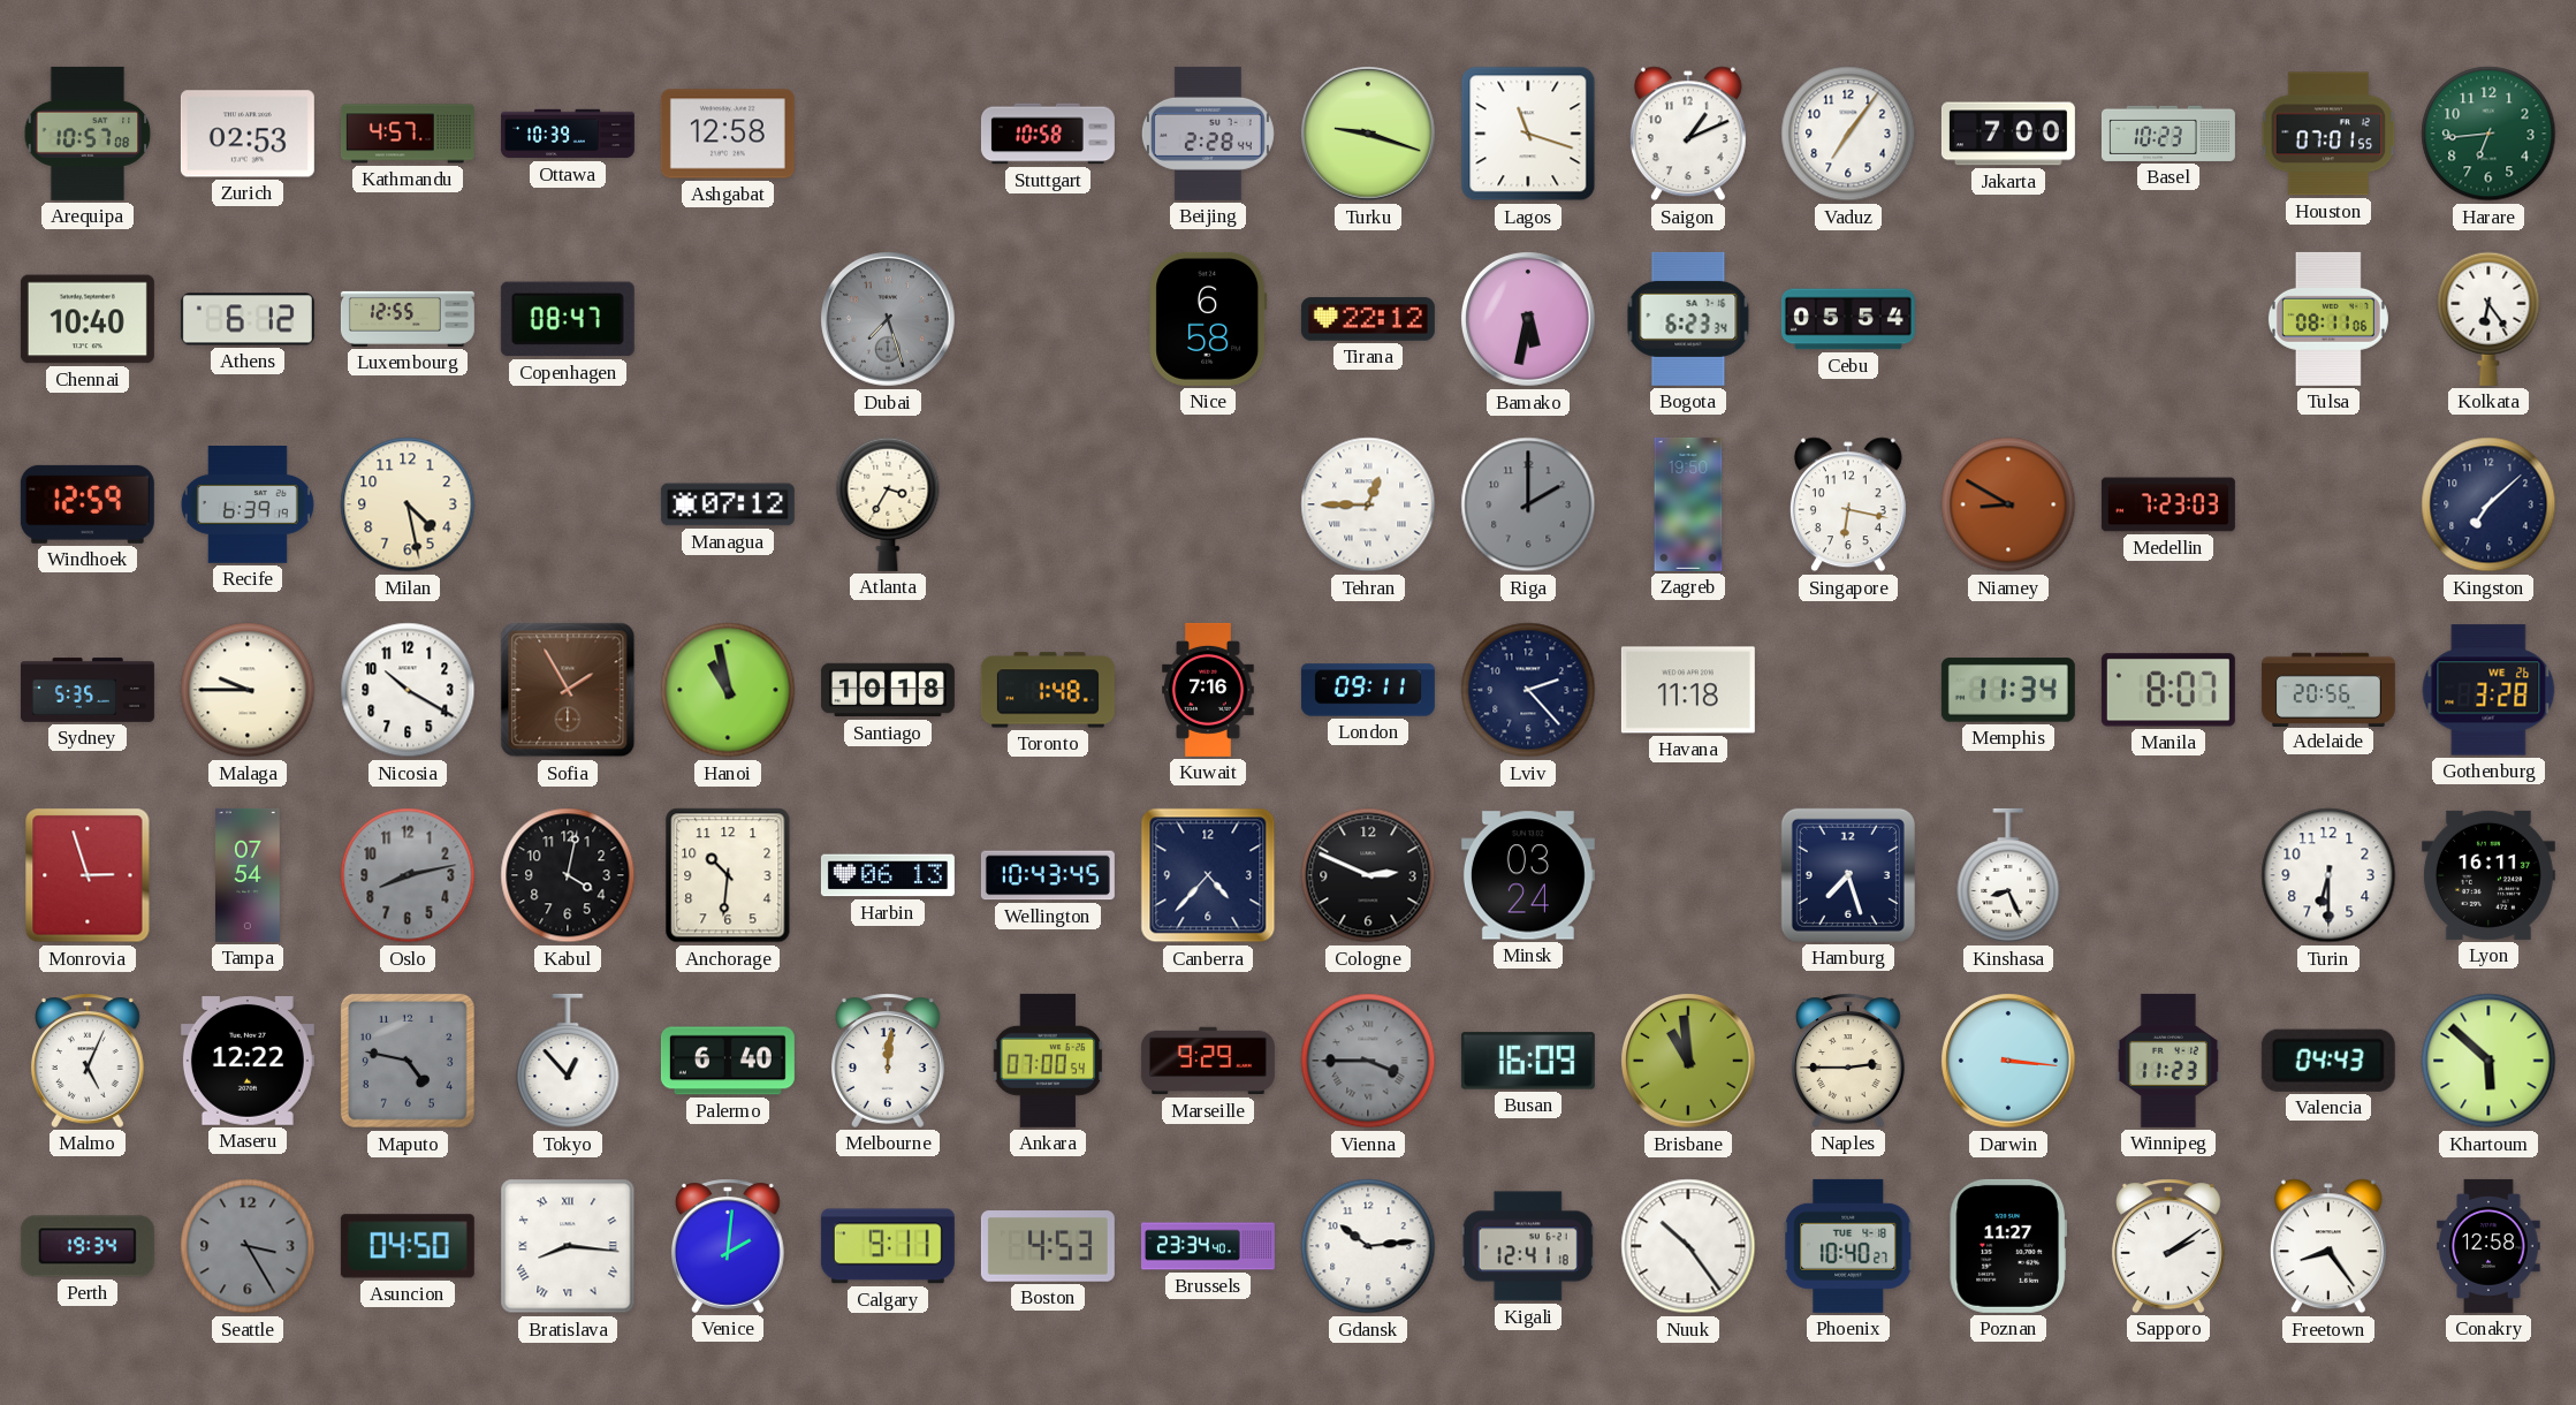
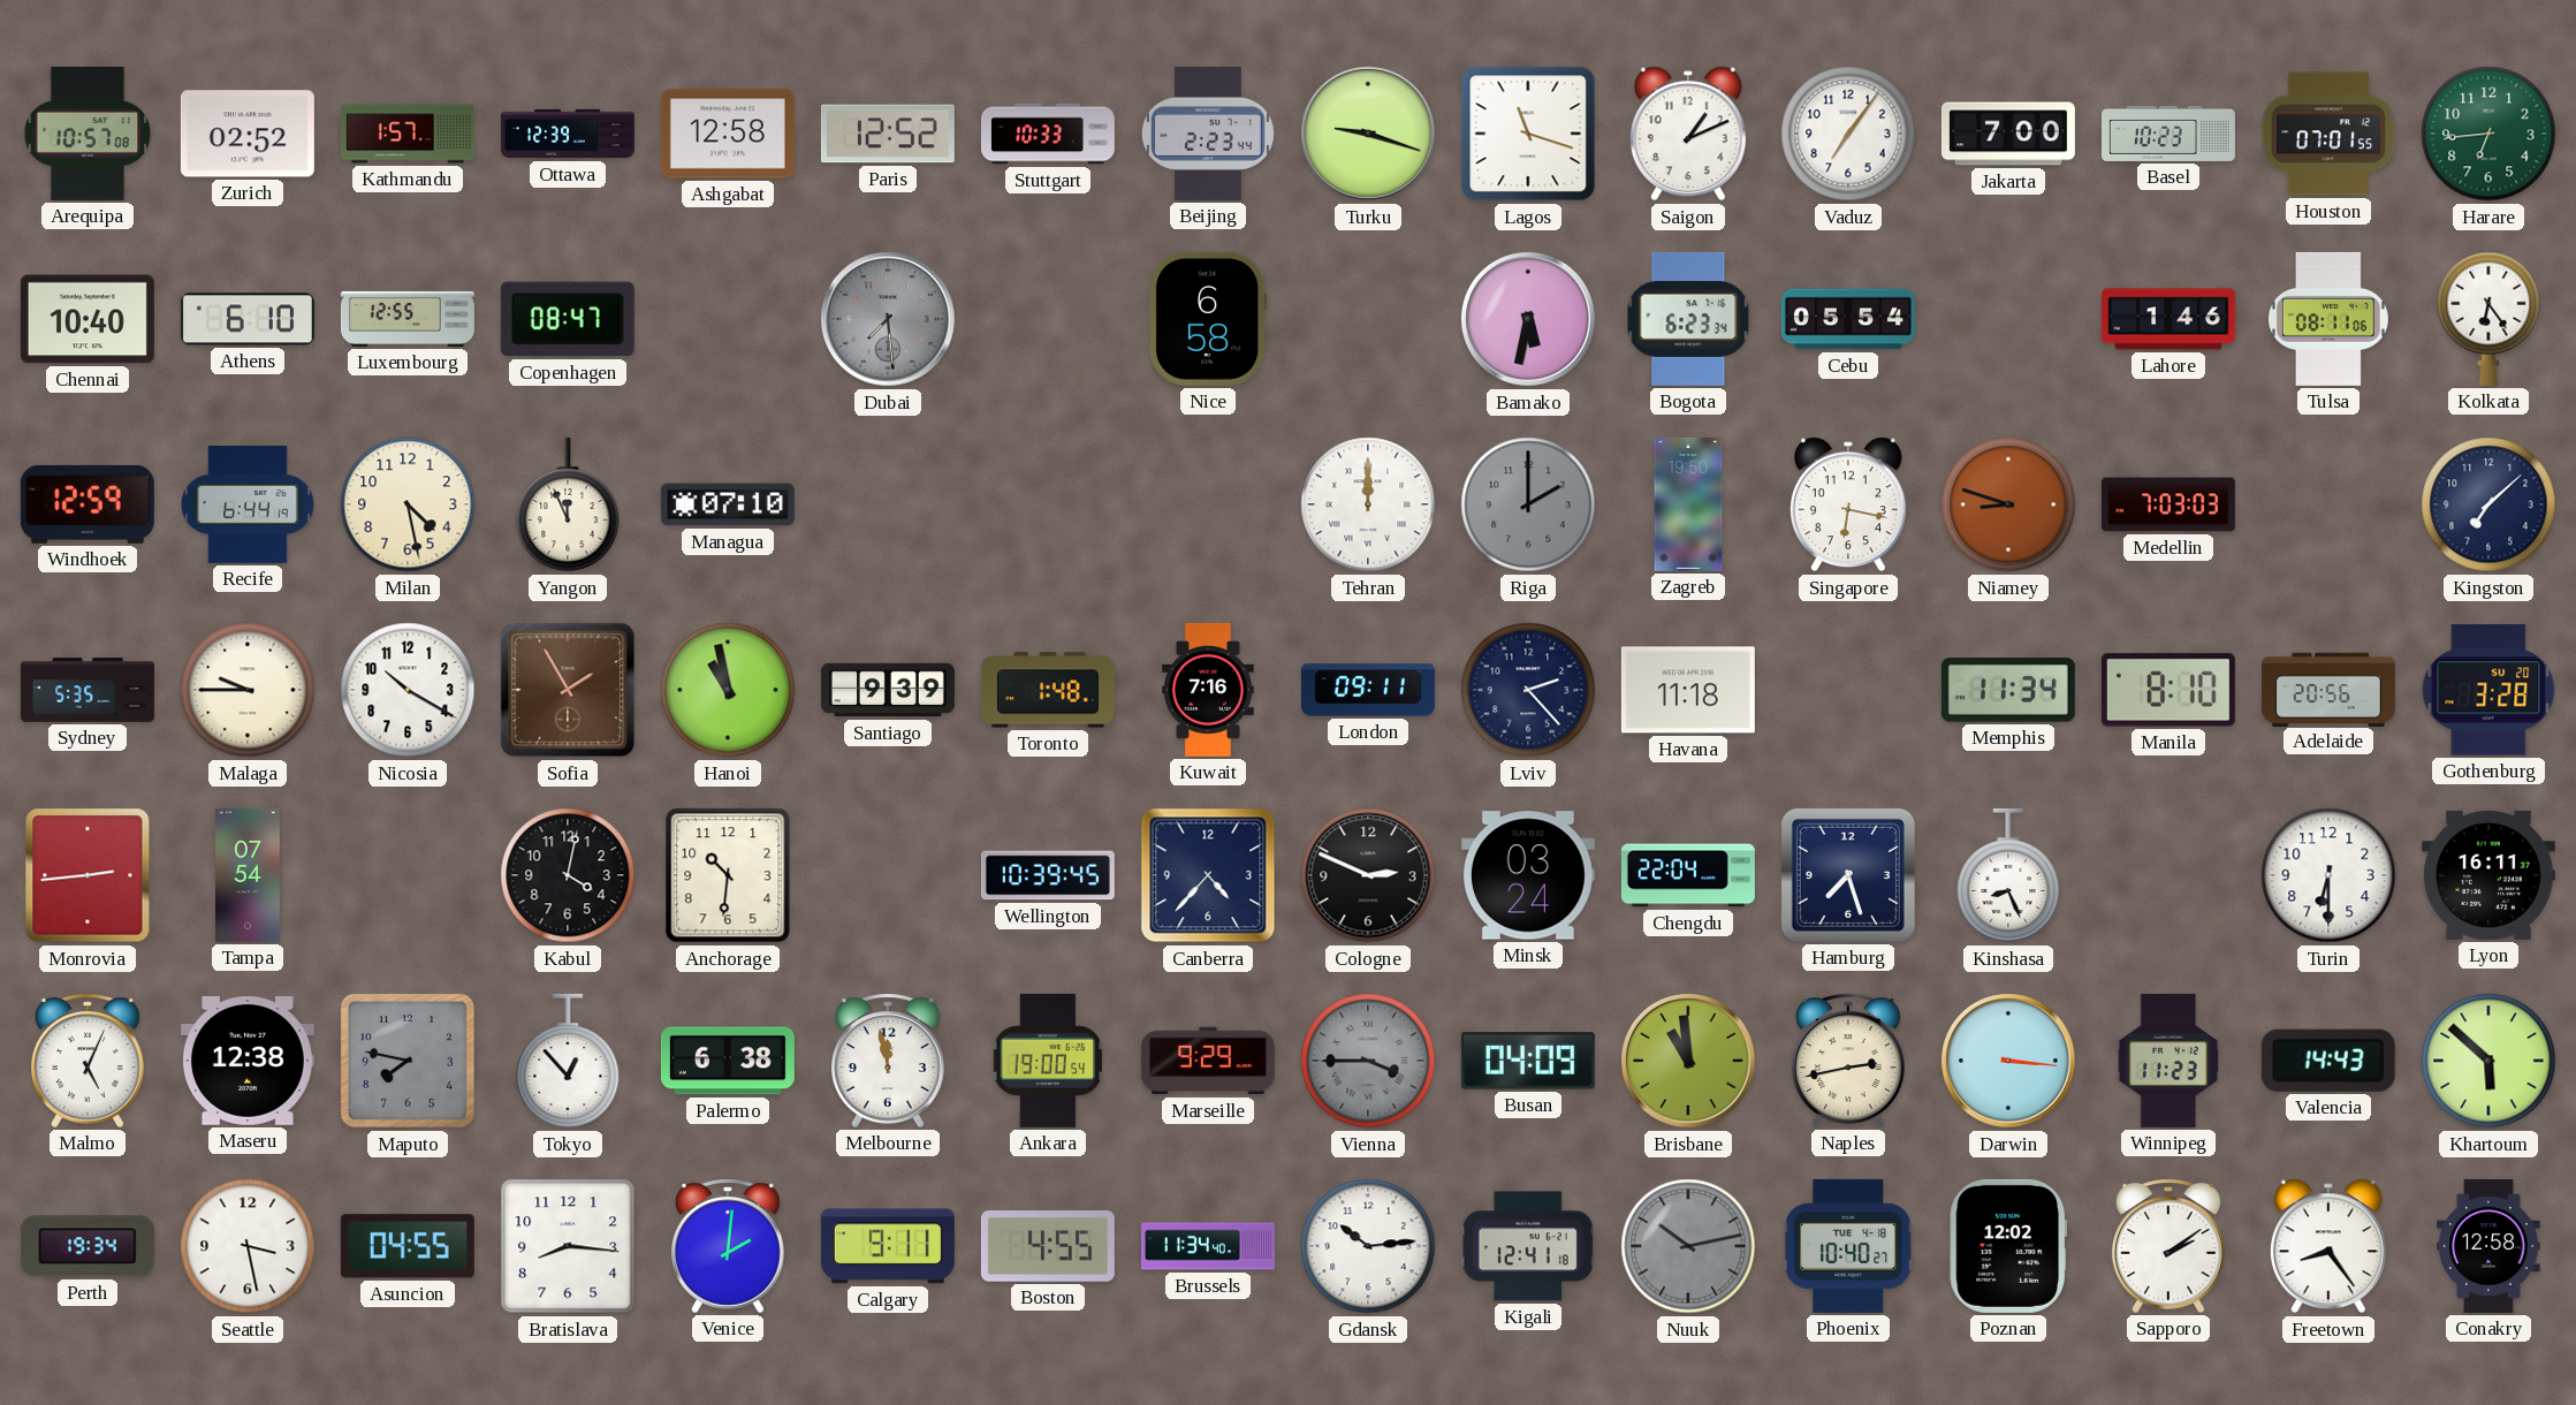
Zurich: 02:53 -> 02:52
Kathmandu: 4:57 -> 1:57
Ottawa: 10:39 -> 12:39
Paris: none -> 12:52
Stuttgart: 10:58 -> 10:33
Beijing: 2:28 -> 2:23
Athens: 6:12 -> 6:10
Dubai: 7:27 -> 7:29
Tirana: 22:12 -> none
Lahore: none -> 1:46
Recife: 6:39 -> 6:44
Yangon: none -> 11:56
Managua: 07:12 -> 07:10
Atlanta: 3:35 -> none
Tehran: 12:45 -> 12:00
Niamey: 8:50 -> 8:48
Medellin: 7:23 -> 7:03
Santiago: 10:18 -> 9:39
Manila: 8:07 -> 8:10
Gothenburg date: WE 26 -> SU 20
Monrovia: 2:57 -> 2:44
Oslo: 8:13 -> none
Harbin: 06:13 -> none
Wellington: 10:43 -> 10:39
Chengdu: none -> 22:04
Maseru: 12:22 -> 12:38
Maputo: 4:47 -> 7:47
Palermo: 6:40 -> 6:38
Melbourne: 12:01 -> 11:58
Ankara: 07:00 -> 19:00
Busan: 16:09 -> 04:09
Naples: 2:45 -> 2:43
Valencia: 04:43 -> 14:43
Seattle: 3:25 -> 3:28
Seattle dial: grey -> white
Asuncion: 04:50 -> 04:55
Bratislava numerals: Roman -> Arabic
Boston: 4:53 -> 4:55
Brussels: 23:34 -> 11:34
Nuuk: 10:24 -> 10:13
Nuuk dial: white -> grey
Poznan: 11:27 -> 12:02
